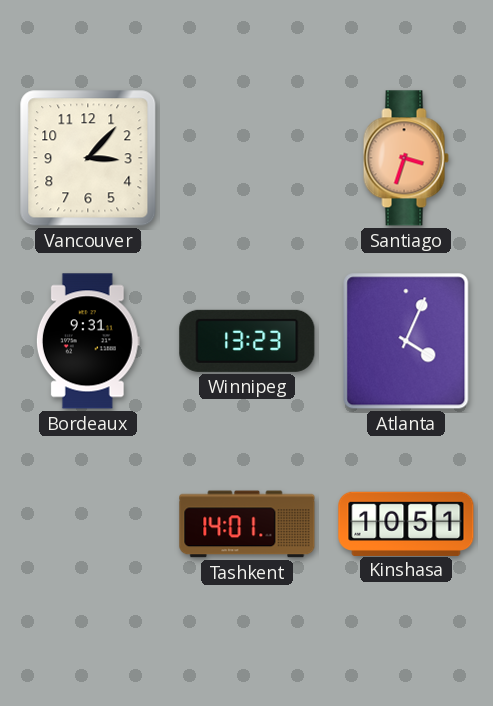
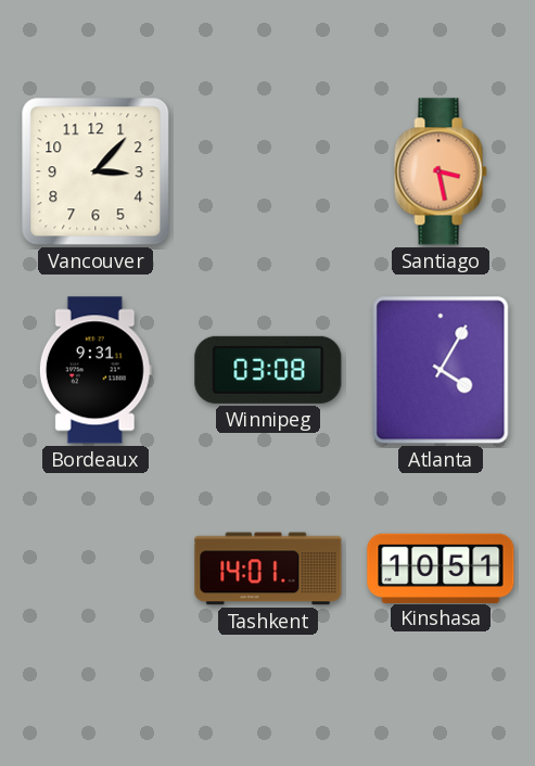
Santiago: 3:33 -> 3:28
Winnipeg: 13:23 -> 03:08
Atlanta: 4:04 -> 4:05
